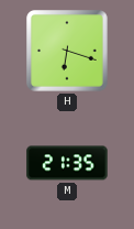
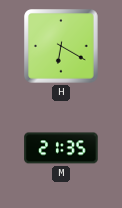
H: 6:18 -> 6:20
